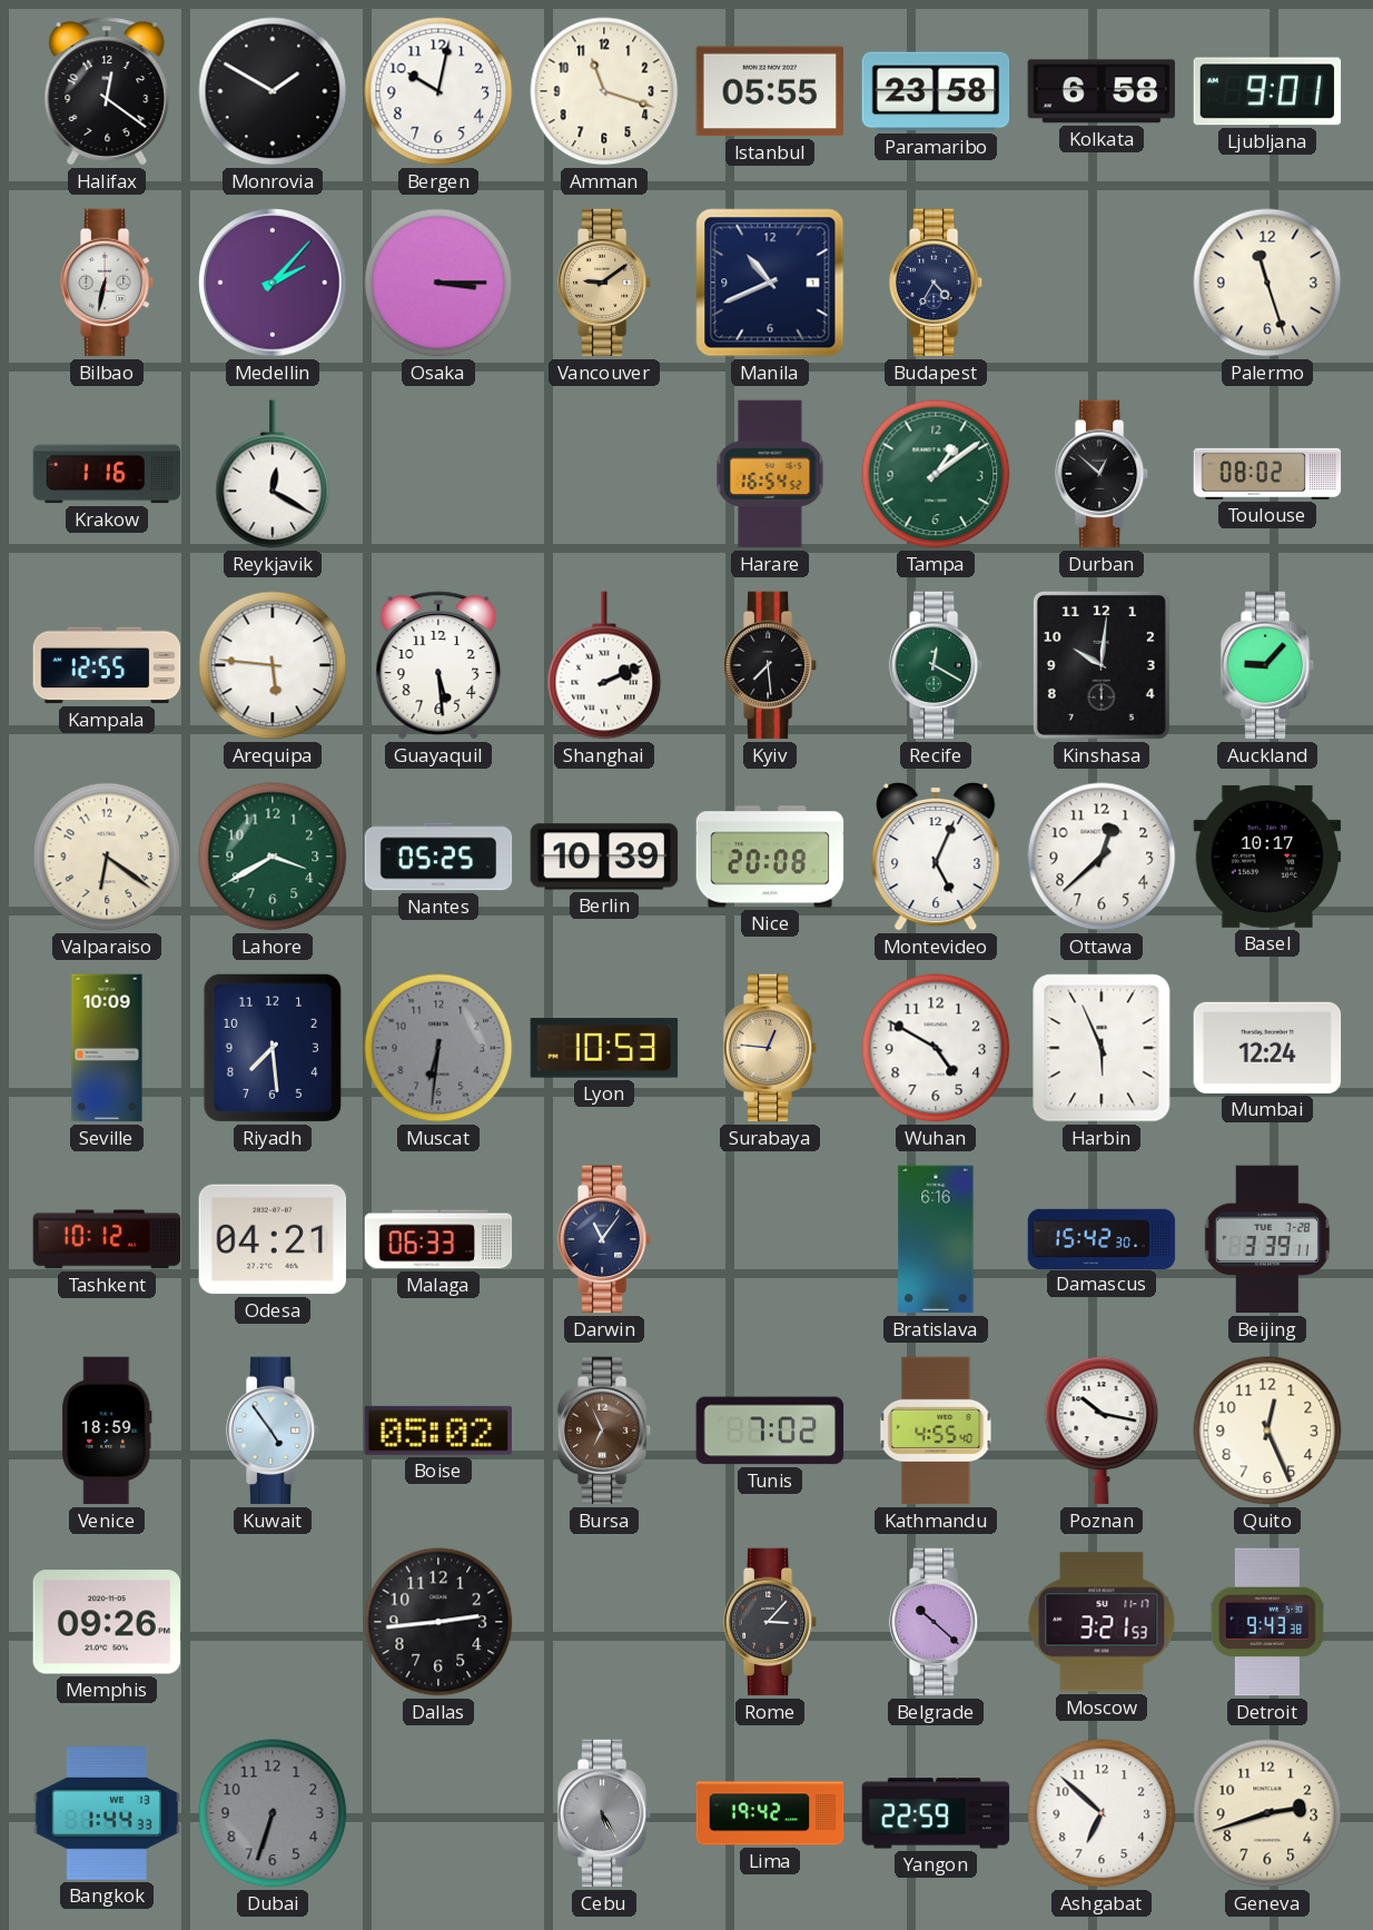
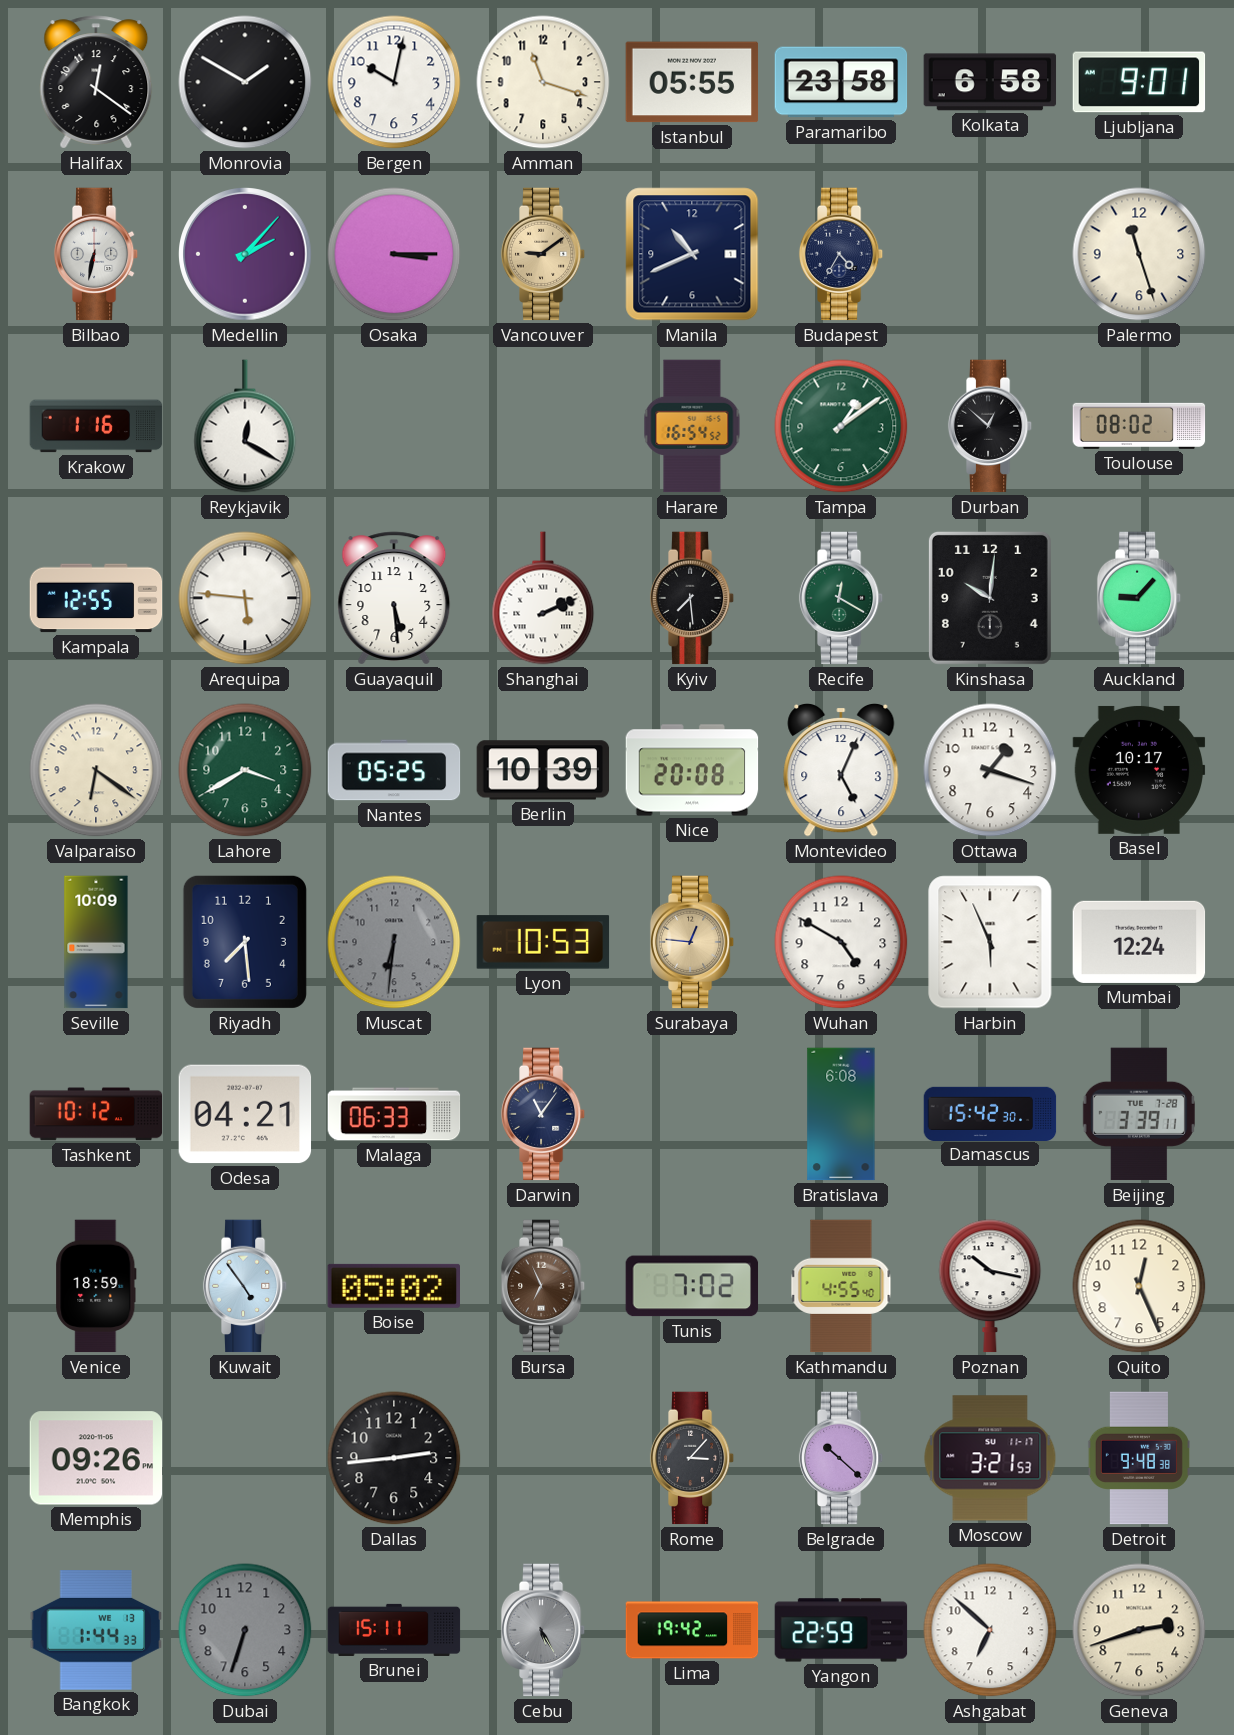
Ottawa: 12:38 -> 1:18
Bratislava: 6:16 -> 6:08
Detroit: 9:43 -> 9:48
Brunei: none -> 15:11
